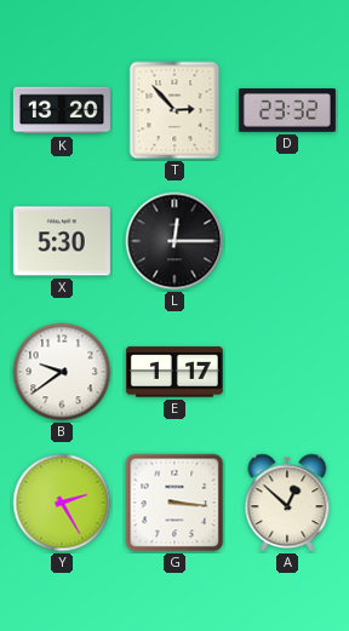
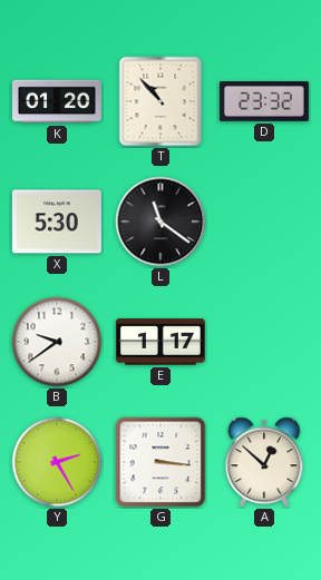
K: 13:20 -> 01:20
T: 2:53 -> 10:53
L: 12:15 -> 11:21
